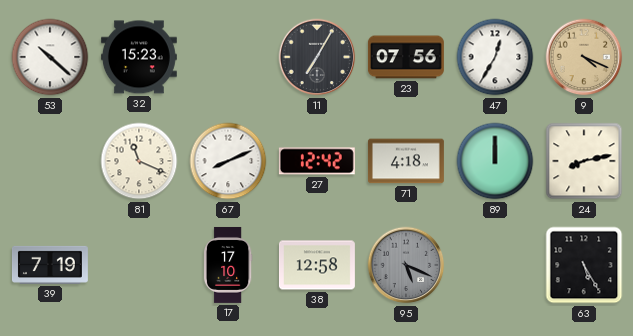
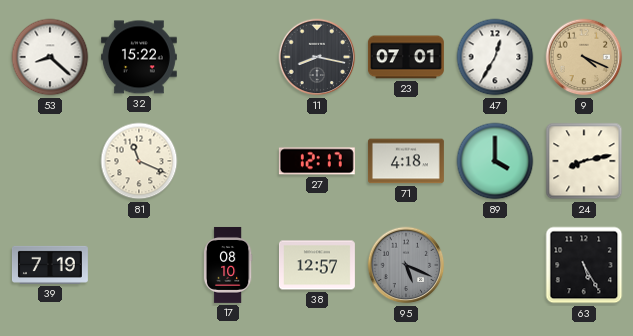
53: 10:22 -> 8:22
32: 15:23 -> 15:22
11: 7:05 -> 8:17
23: 07:56 -> 07:01
67: 8:11 -> none
27: 12:42 -> 12:17
89: 12:00 -> 4:00
17: 17:10 -> 08:10
38: 12:58 -> 12:57
